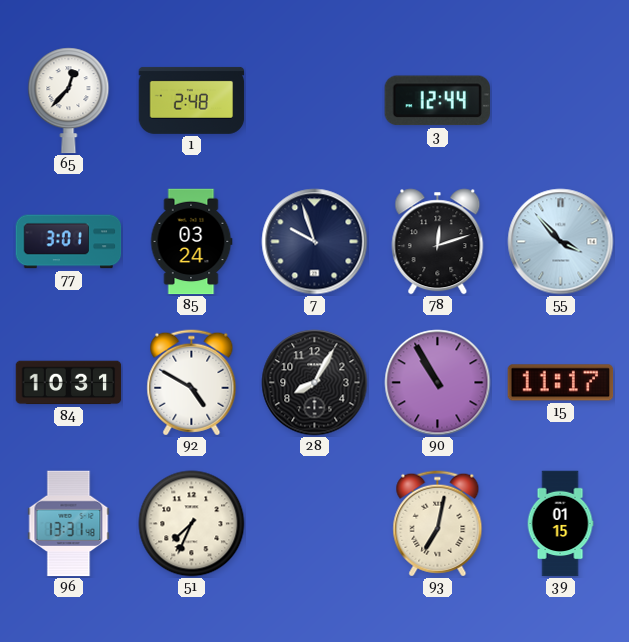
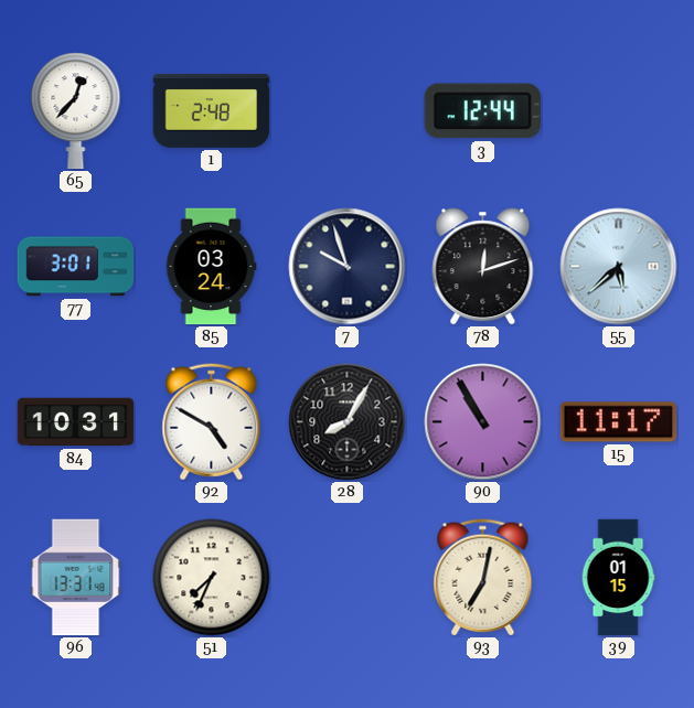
55: 3:53 -> 5:38
